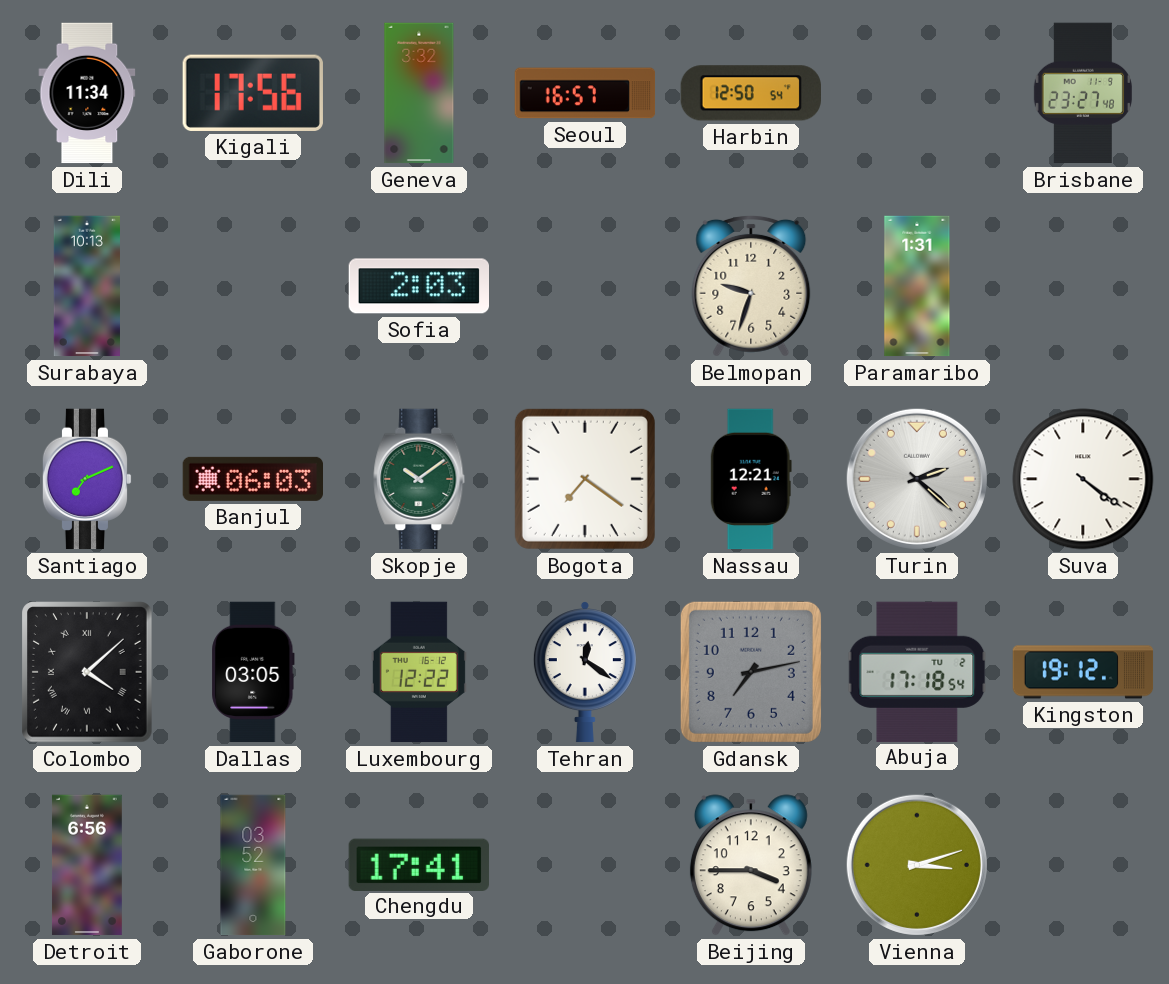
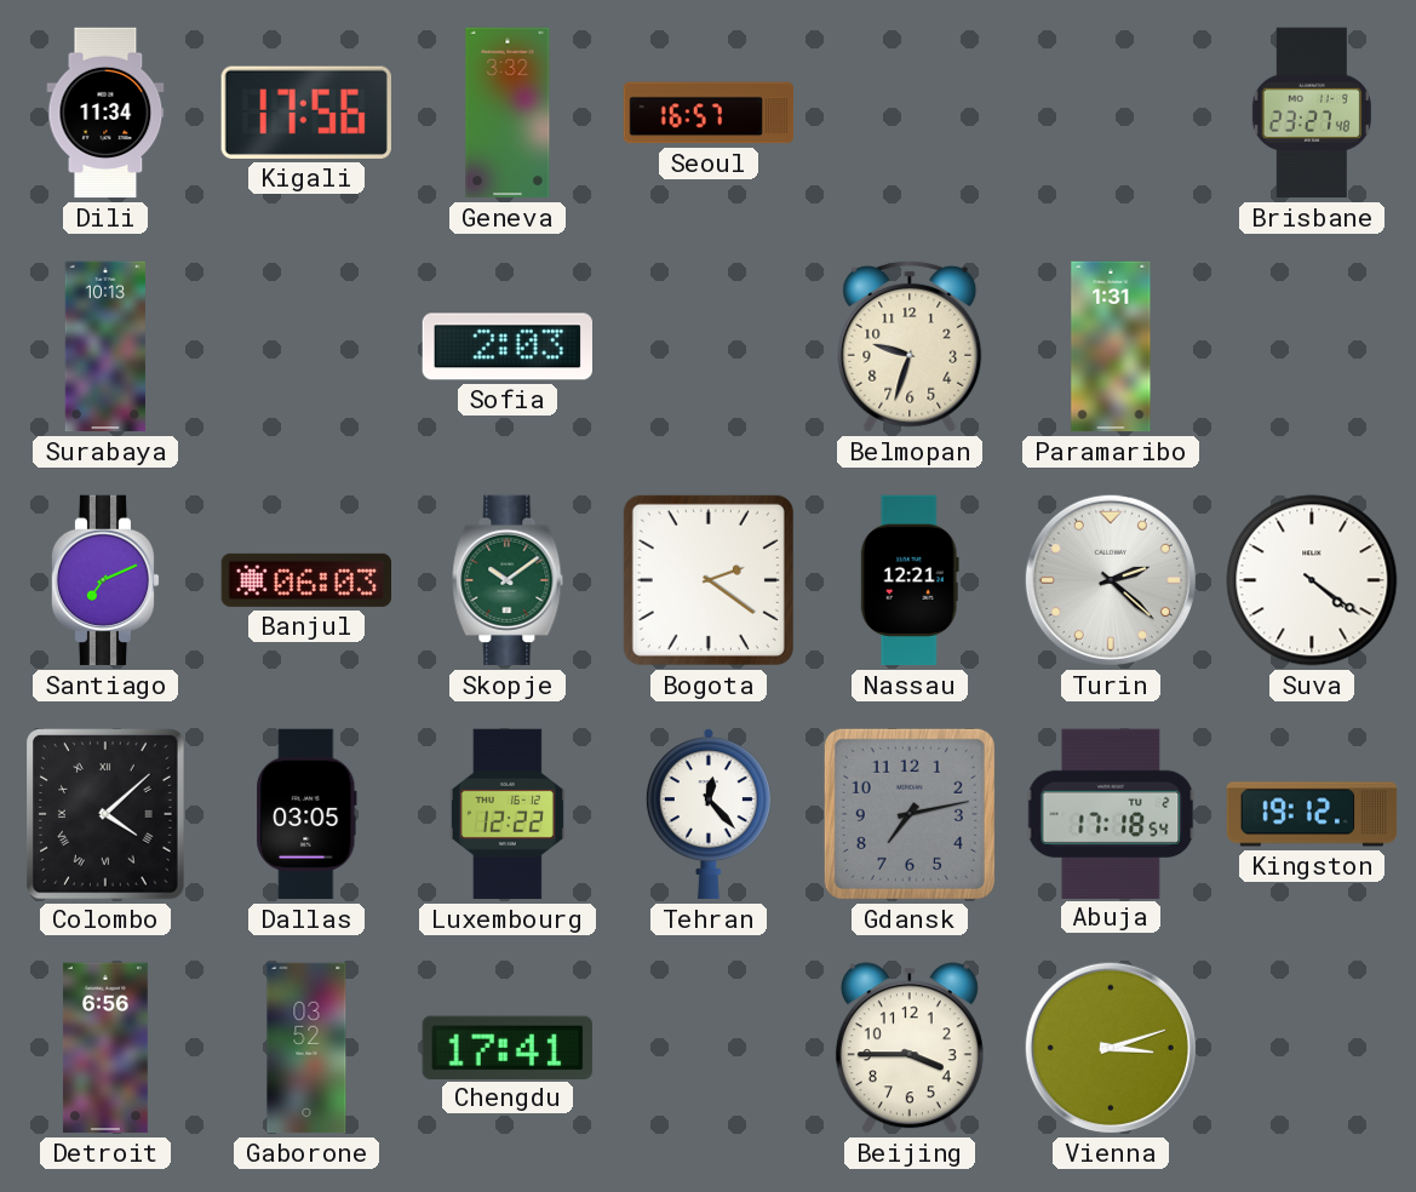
Harbin: 12:50 -> none
Bogota: 7:21 -> 2:21
Tehran: 12:21 -> 12:23
